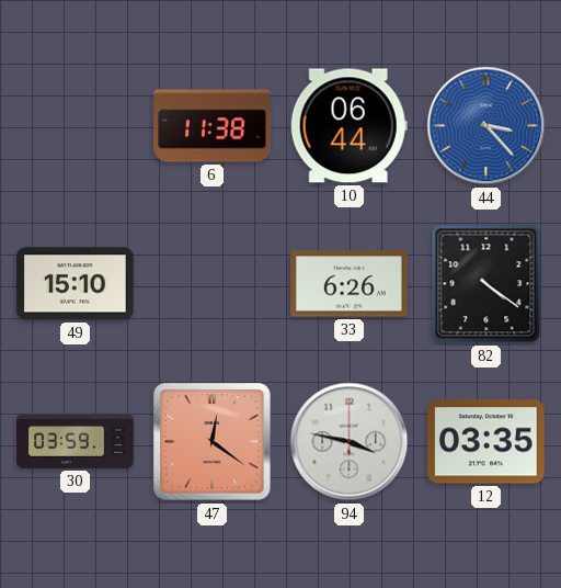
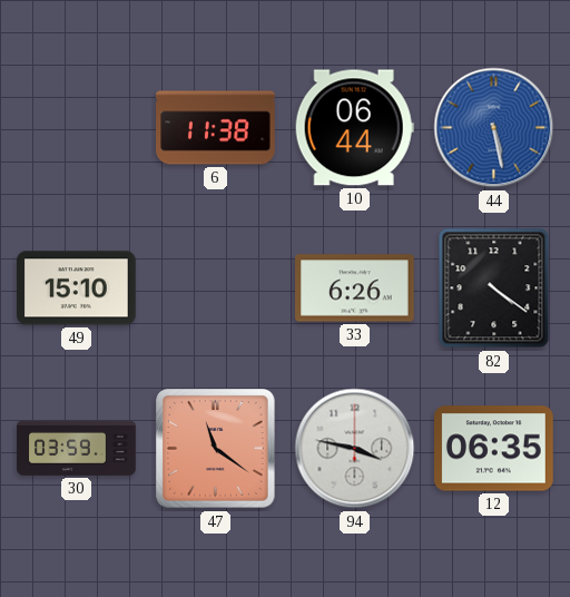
44: 3:23 -> 5:28
47: 12:21 -> 11:21
12: 03:35 -> 06:35
